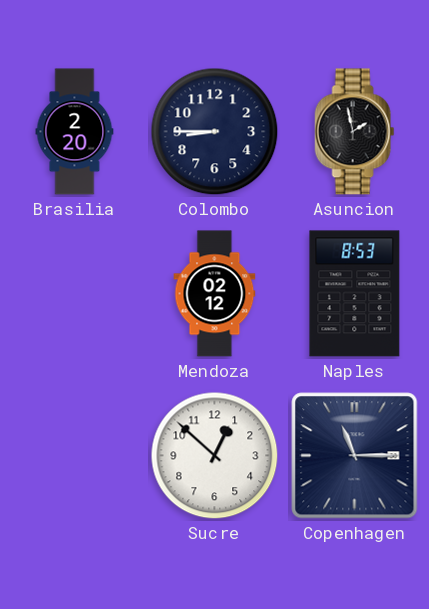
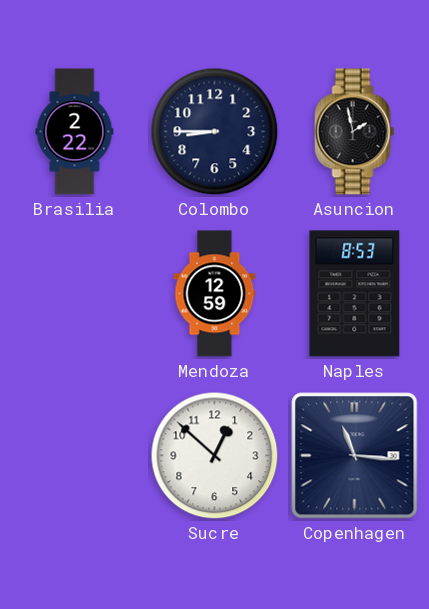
Brasilia: 2:20 -> 2:22
Mendoza: 02:12 -> 12:59
Copenhagen: 11:15 -> 11:16
